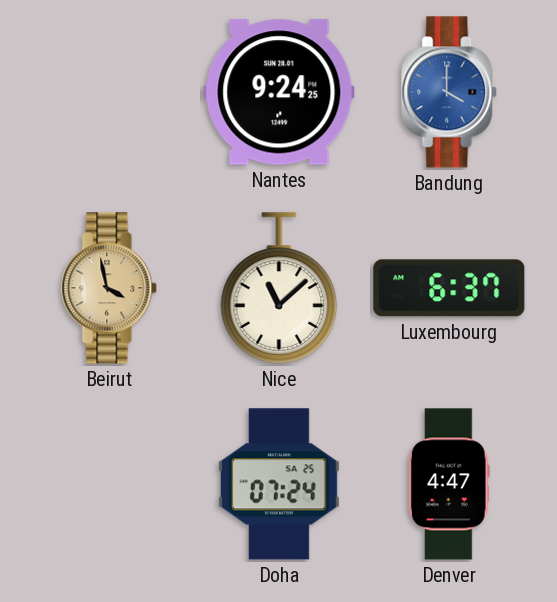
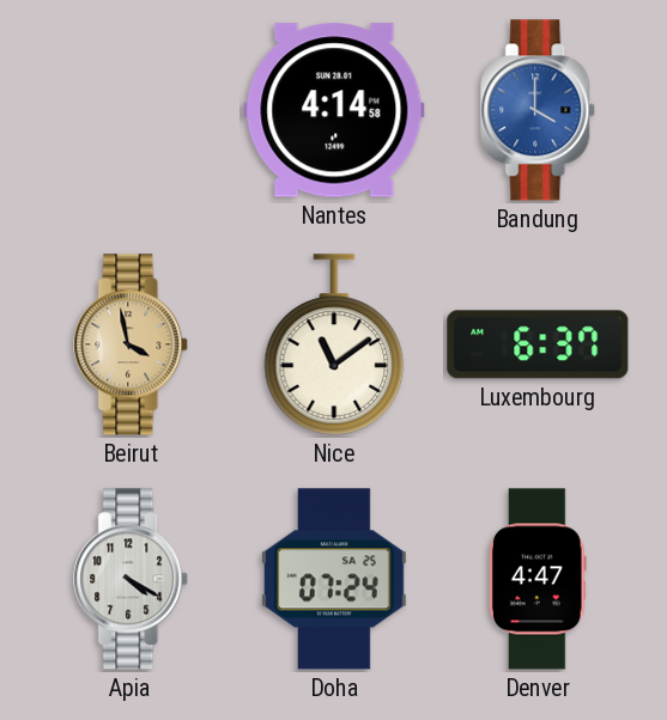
Nantes: 9:24 -> 4:14
Nice: 11:08 -> 11:09
Apia: none -> 4:20
